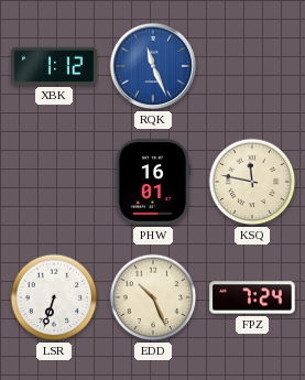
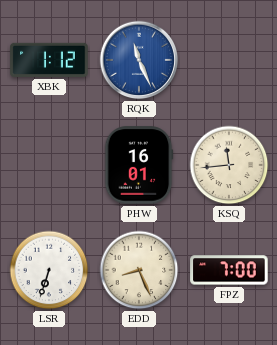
KSQ: 11:47 -> 11:44
EDD: 10:26 -> 8:26
FPZ: 7:24 -> 7:00
